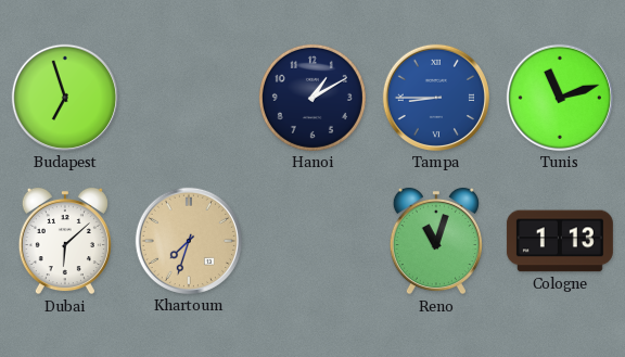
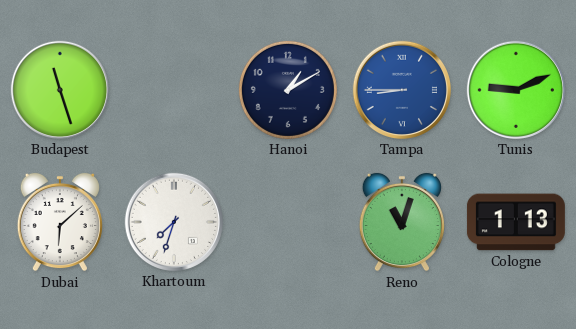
Budapest: 6:57 -> 11:27
Tunis: 11:12 -> 9:11
Khartoum dial: champagne -> white
